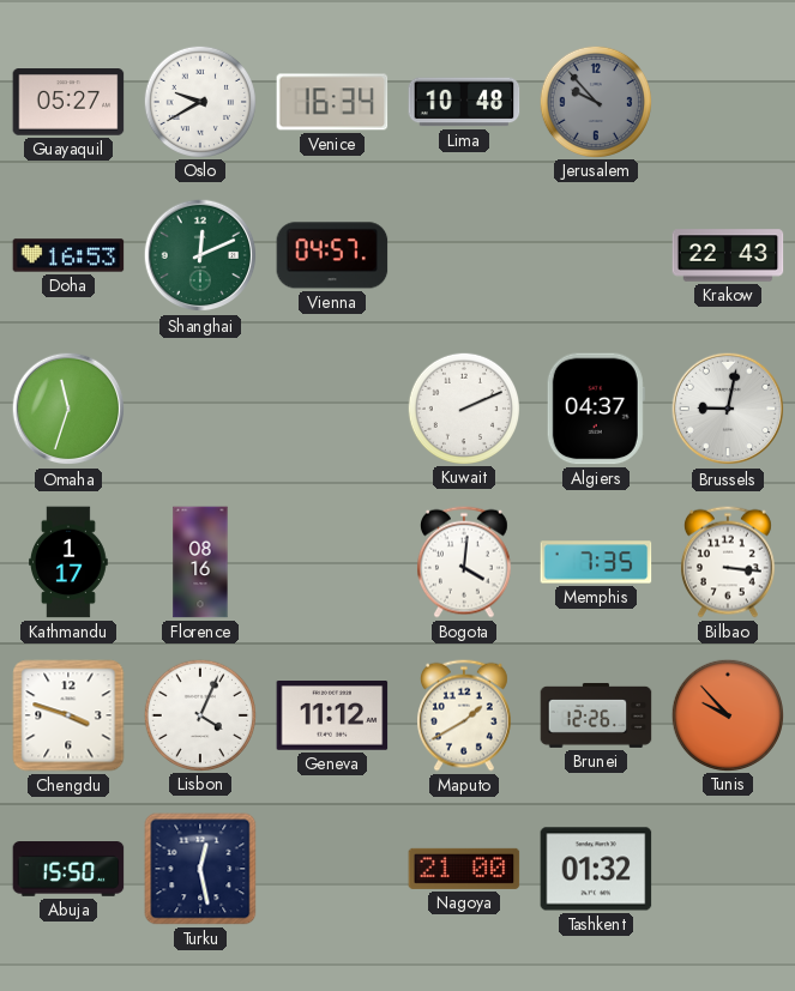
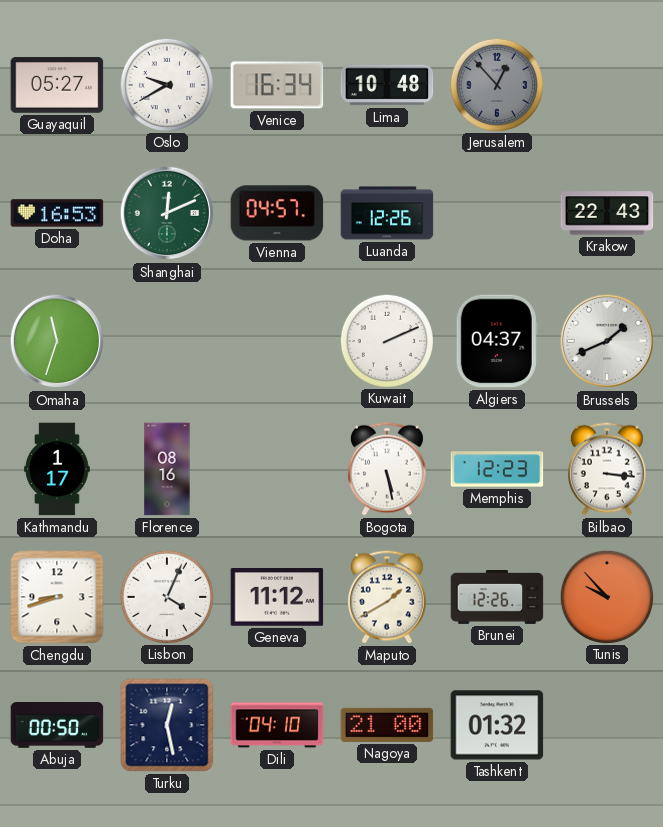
Jerusalem: 9:53 -> 12:53
Luanda: none -> 12:26
Brussels: 9:02 -> 1:41
Bogota: 4:01 -> 5:28
Memphis: 7:35 -> 12:23
Chengdu: 3:48 -> 8:42
Abuja: 15:50 -> 00:50
Dili: none -> 04:10
